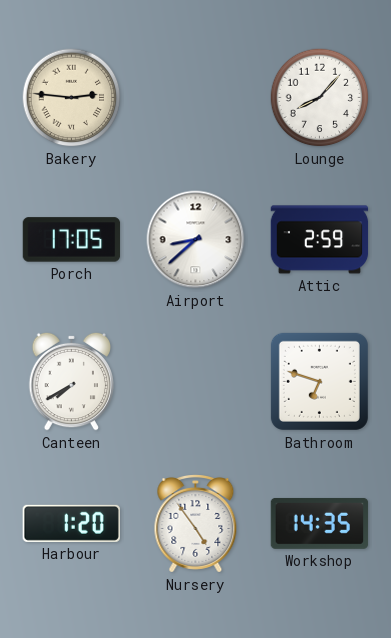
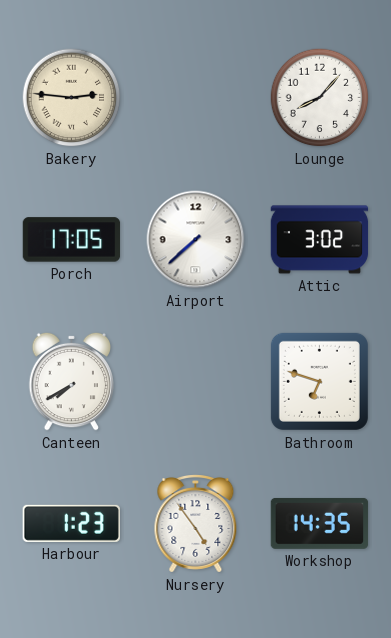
Airport: 8:38 -> 7:38
Attic: 2:59 -> 3:02
Harbour: 1:20 -> 1:23
